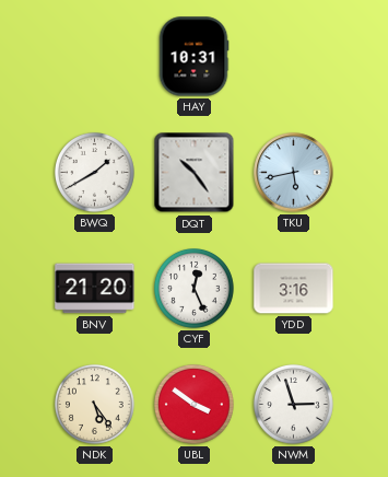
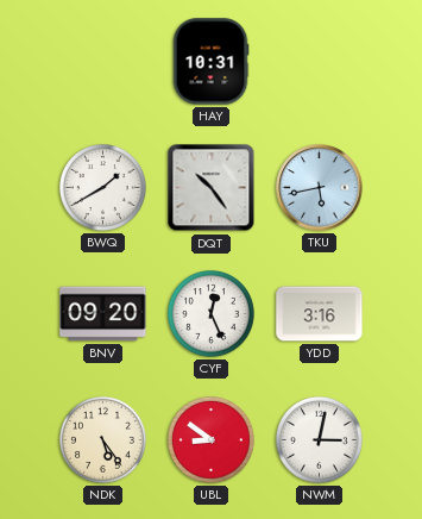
BNV: 21:20 -> 09:20
UBL: 3:51 -> 8:51
NWM: 2:57 -> 3:02
